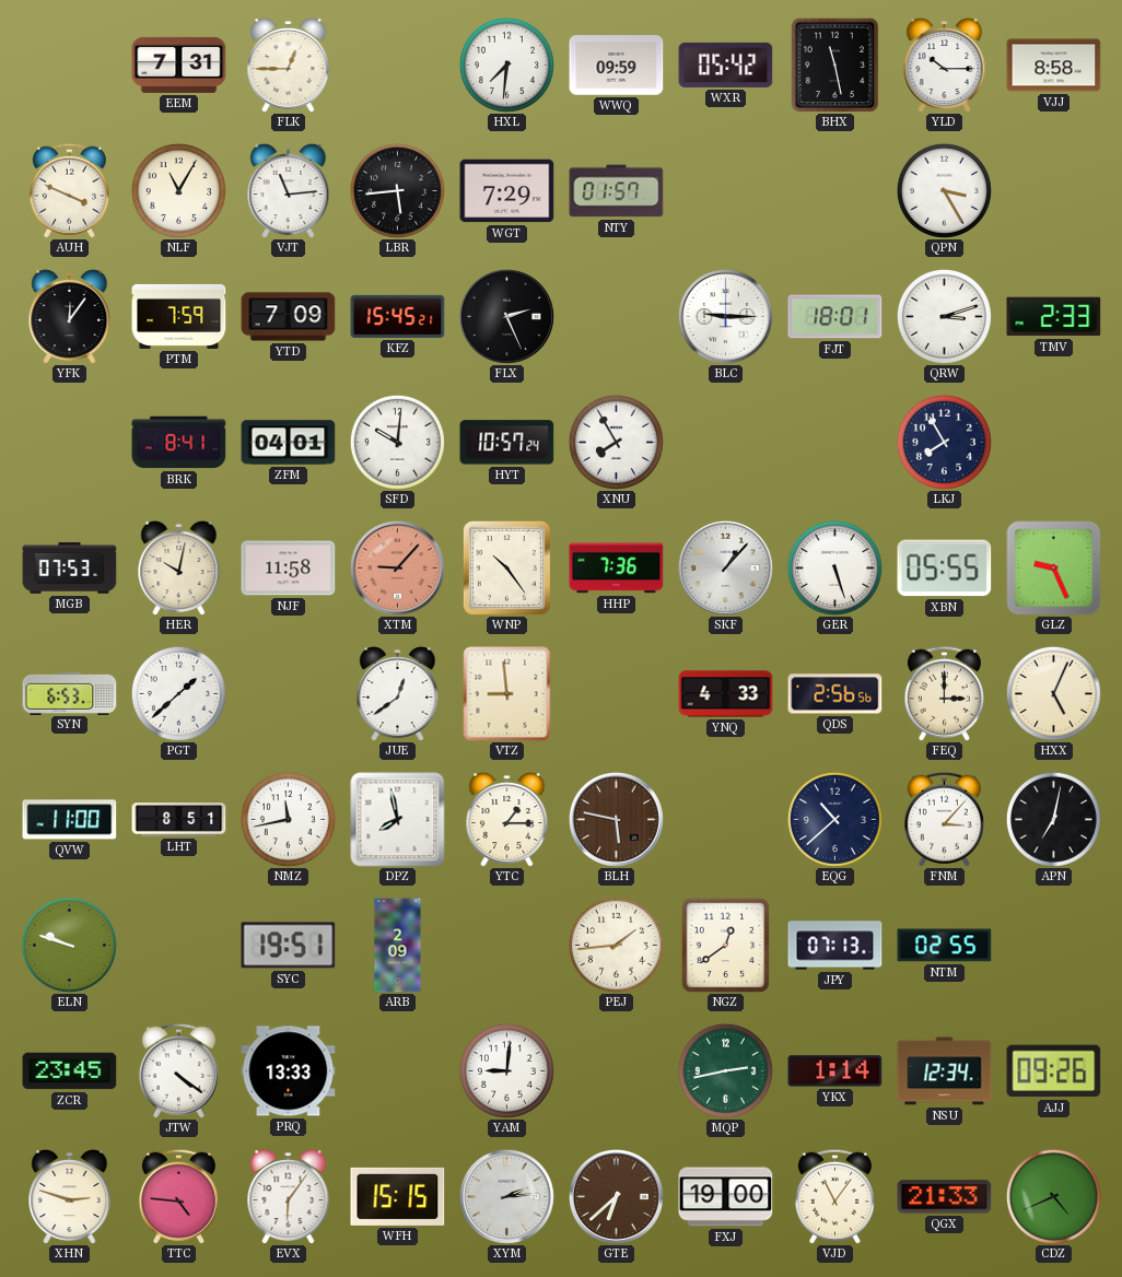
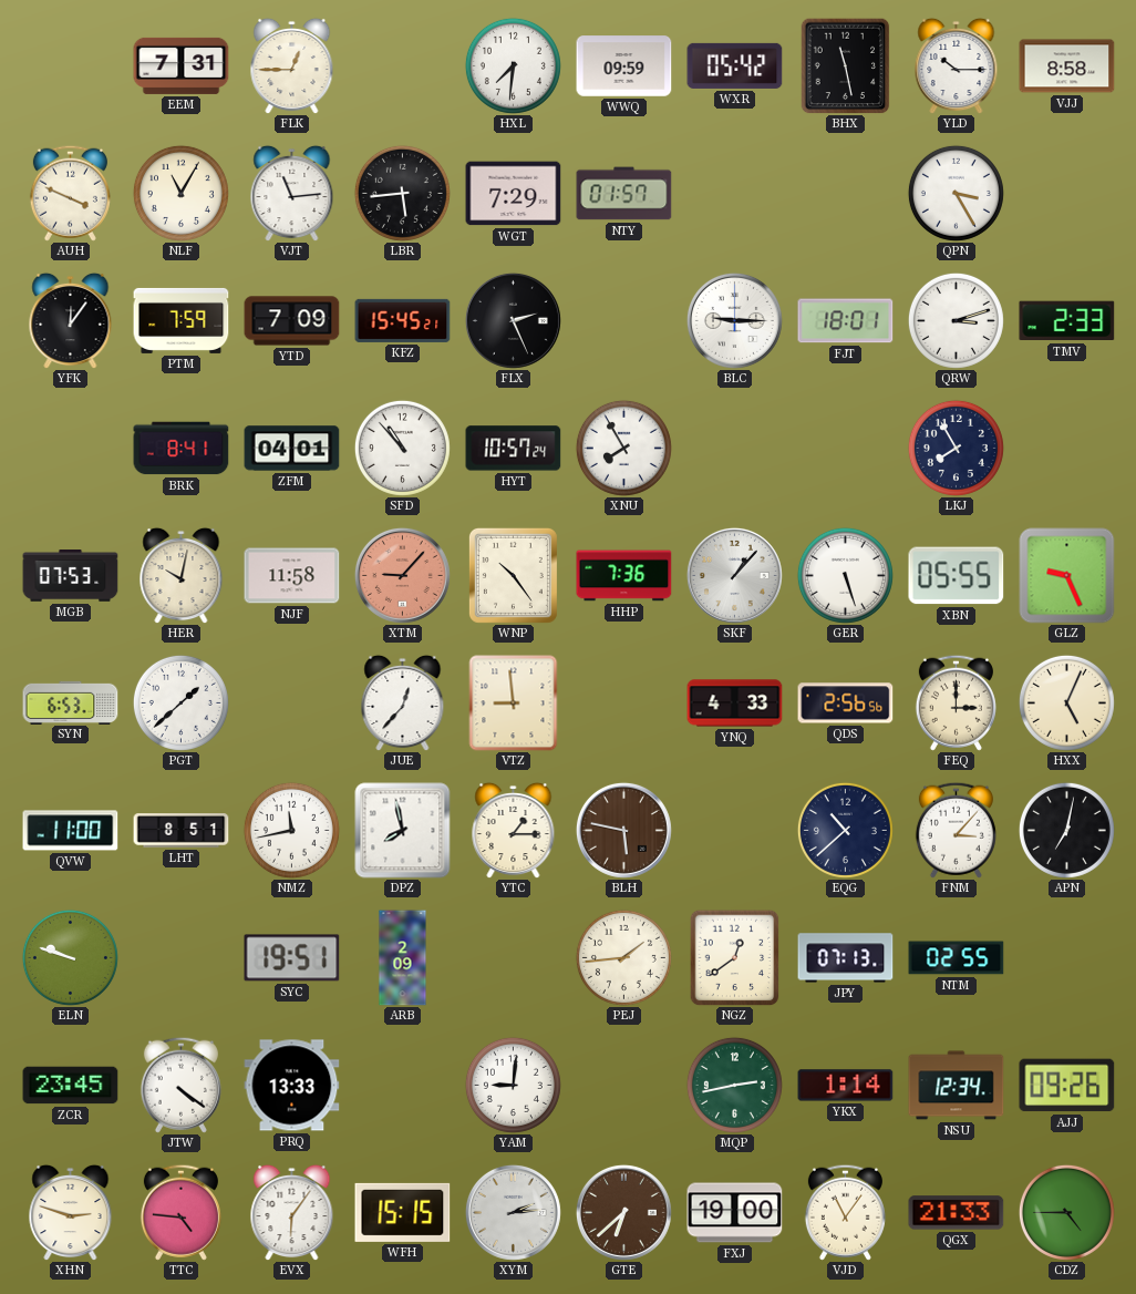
SFD: 10:01 -> 10:53
JUE: 12:39 -> 12:37
CDZ: 4:41 -> 4:45
